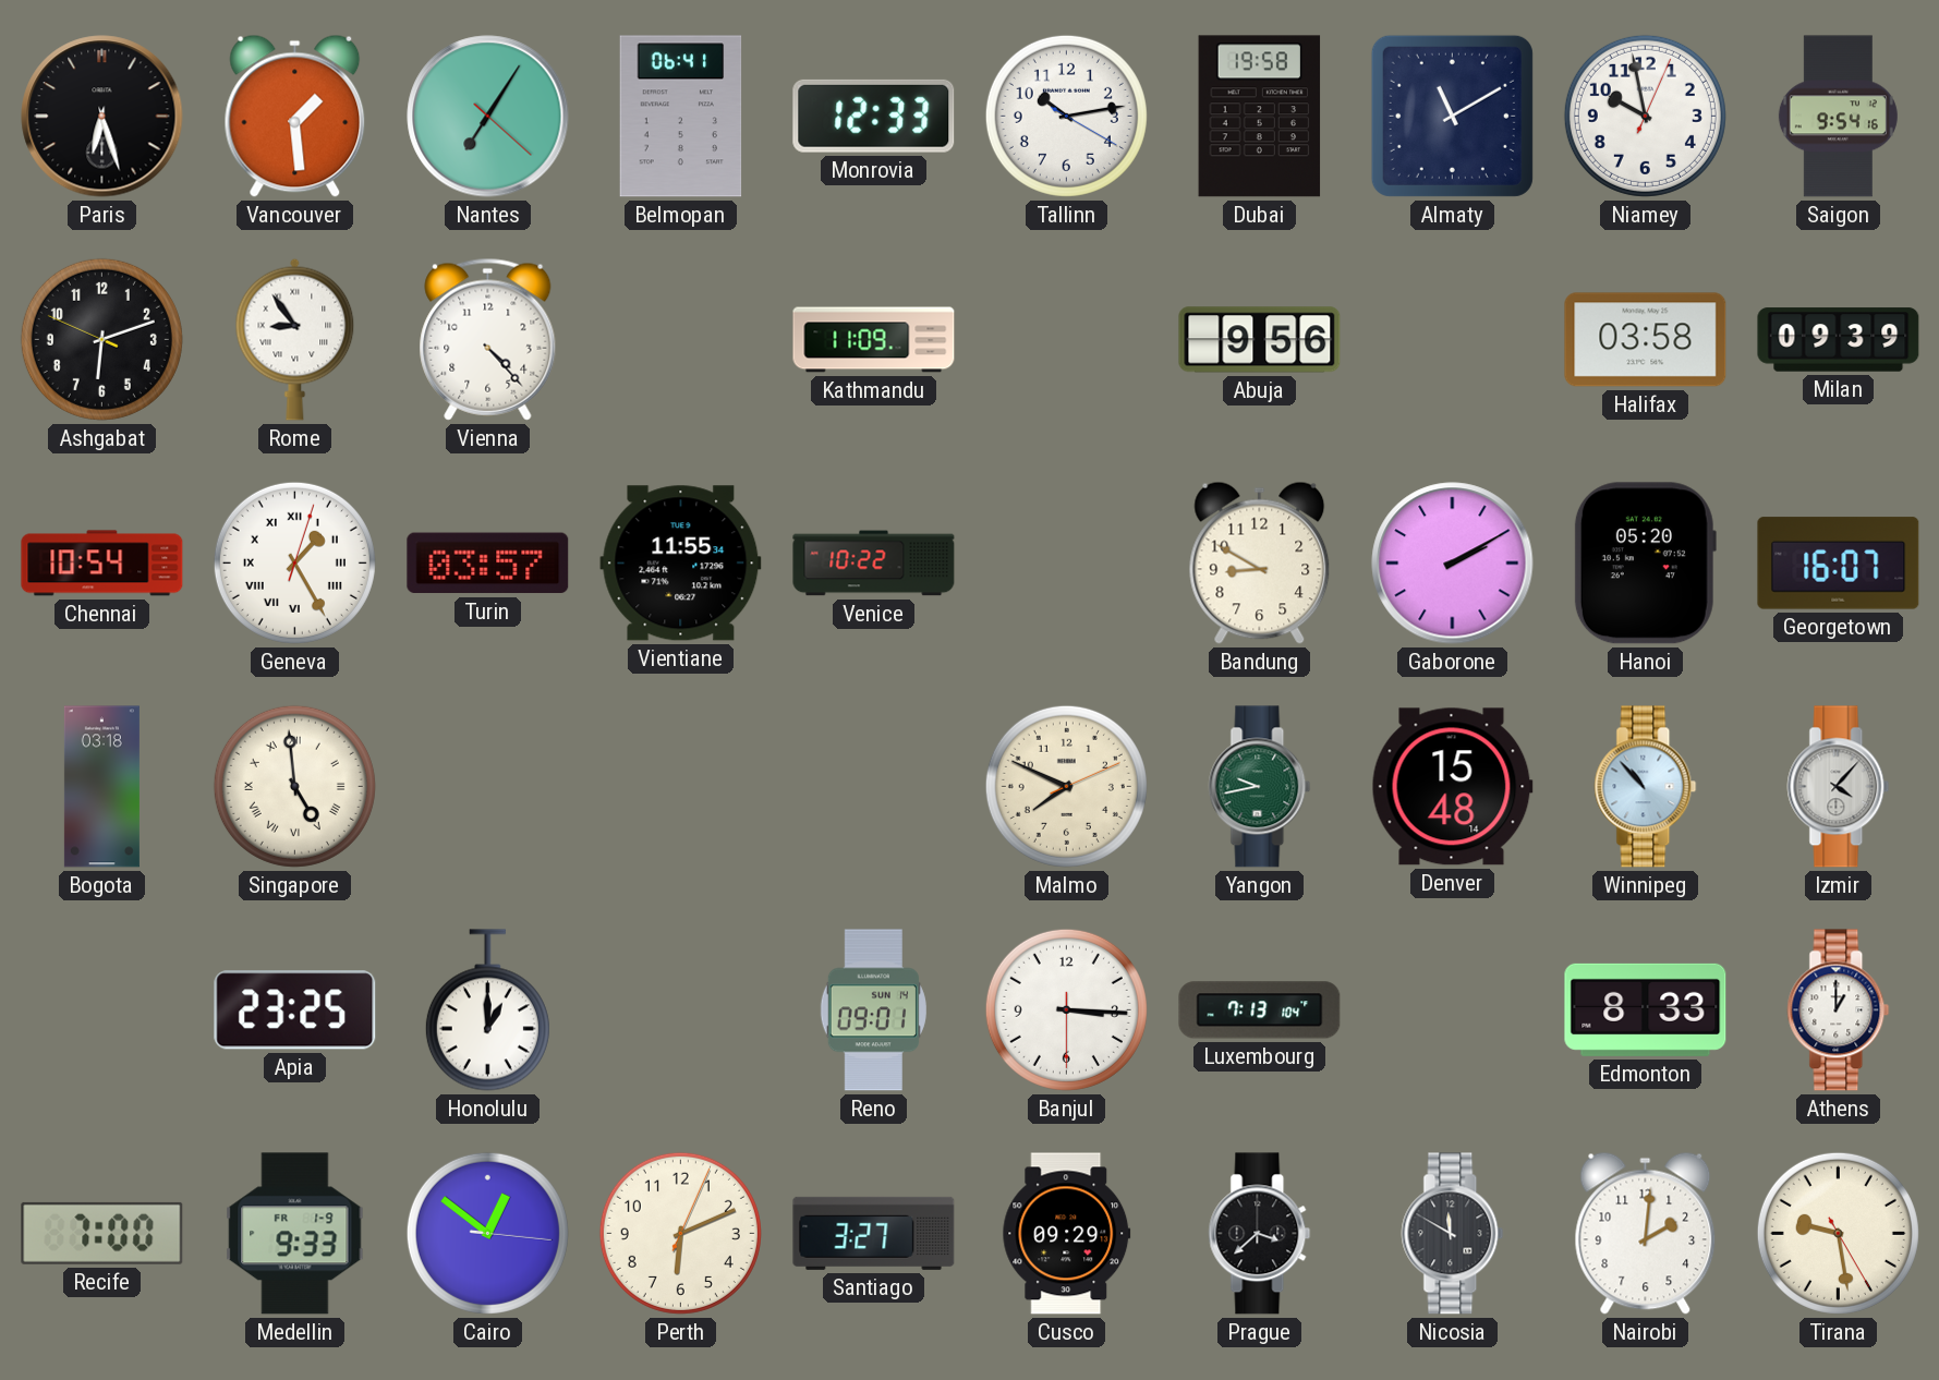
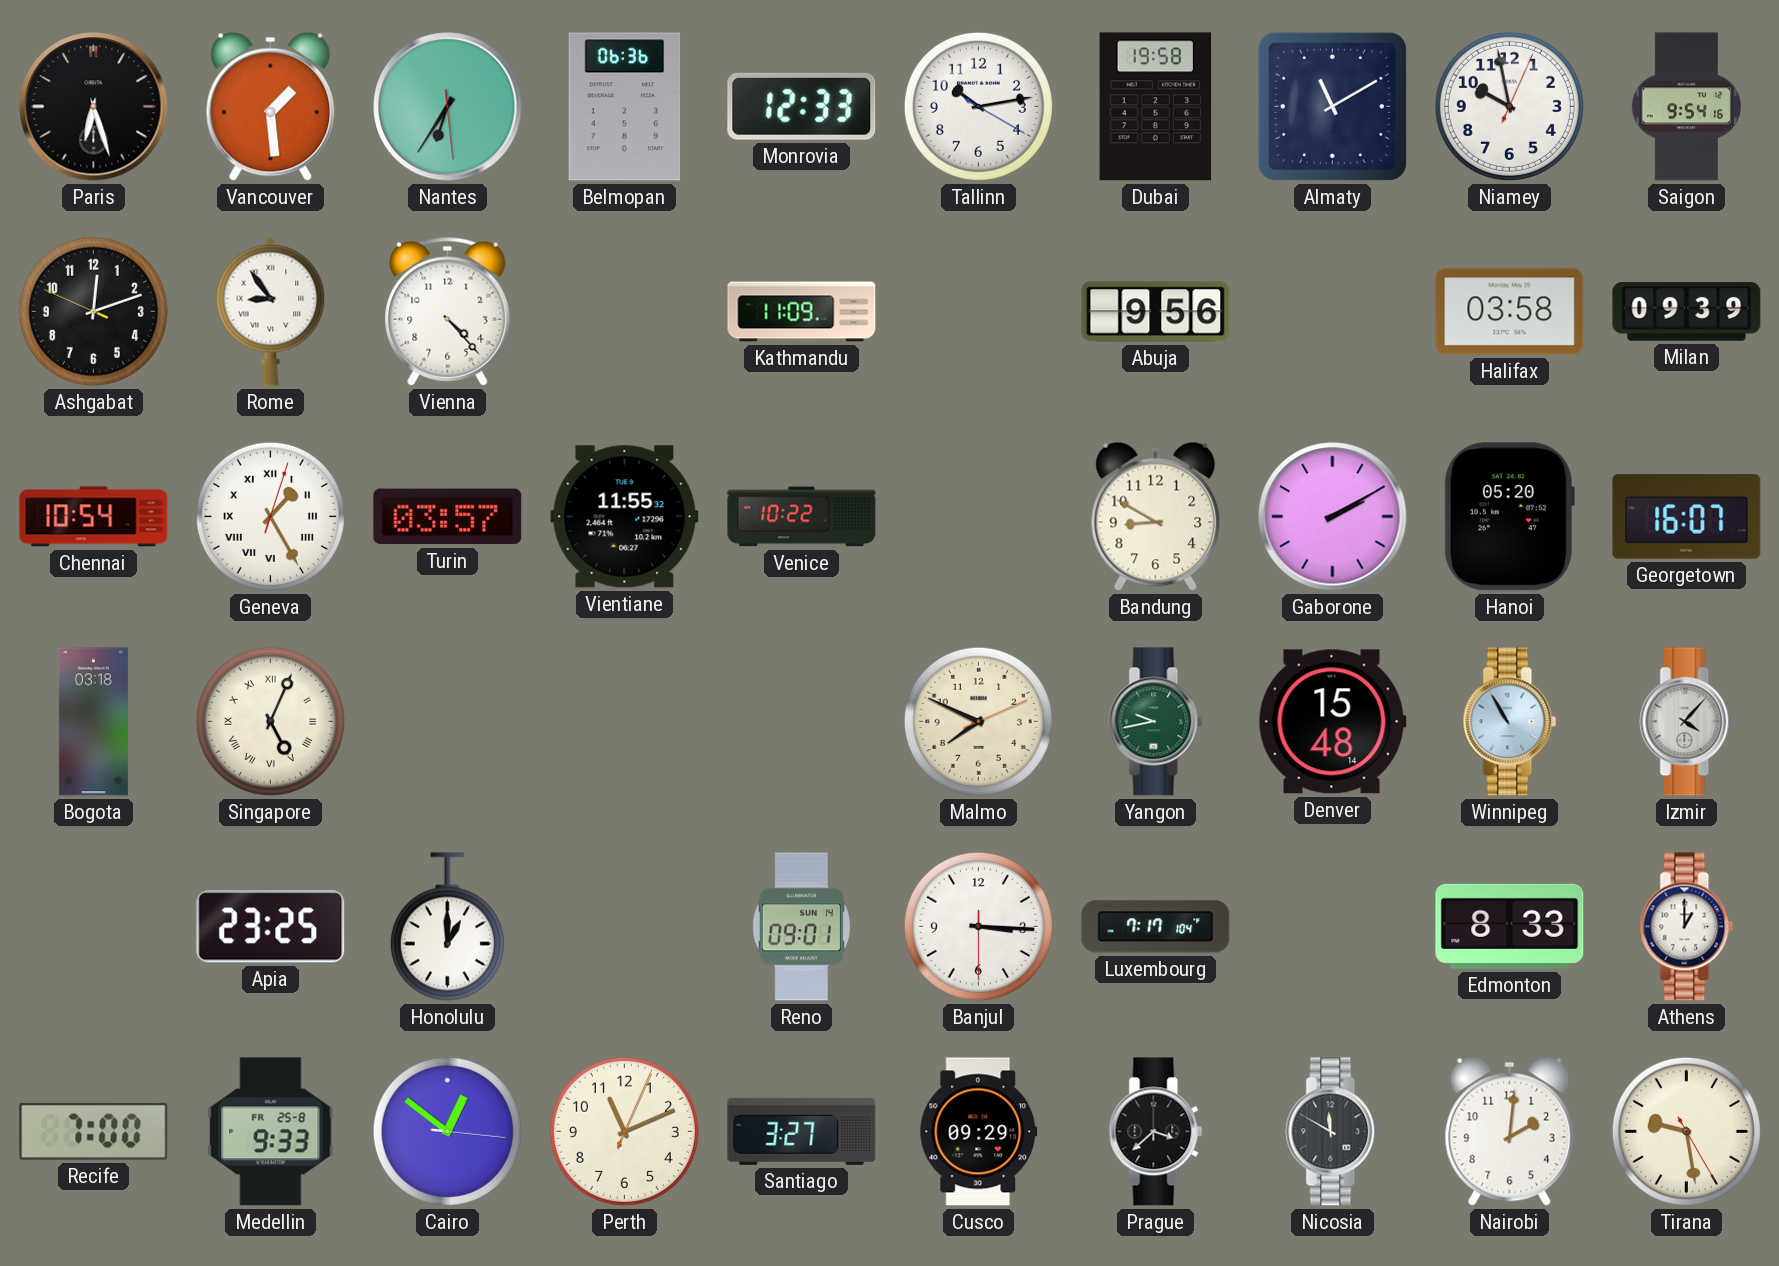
Nantes: 7:05 -> 6:35
Belmopan: 06:41 -> 06:36
Ashgabat: 6:11 -> 12:11
Vientiane: 11:55:34 -> 11:55:32
Singapore: 4:59 -> 5:04
Winnipeg: 10:53 -> 10:55
Luxembourg: 7:13 -> 7:17
Medellin date: FR 1-9 -> FR 25-8
Perth: 6:11 -> 11:11
